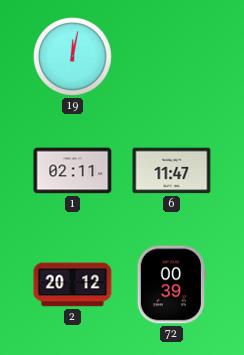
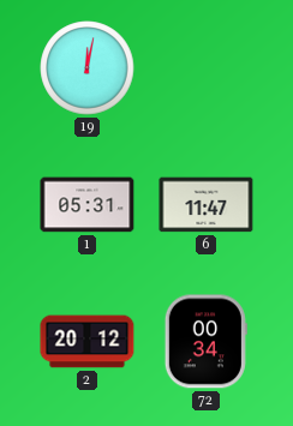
1: 02:11 -> 05:31
72: 00:39 -> 00:34
